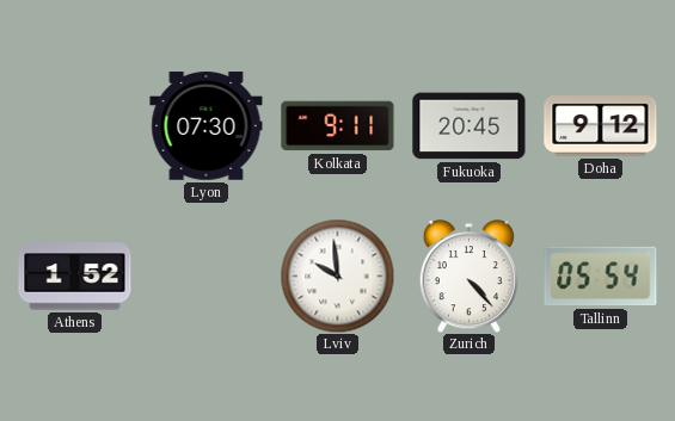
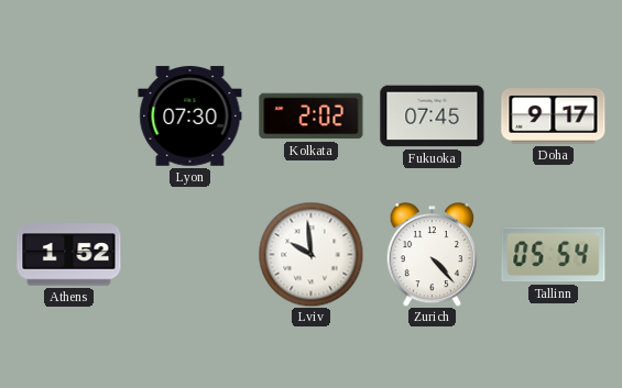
Kolkata: 9:11 -> 2:02
Fukuoka: 20:45 -> 07:45
Doha: 9:12 -> 9:17
